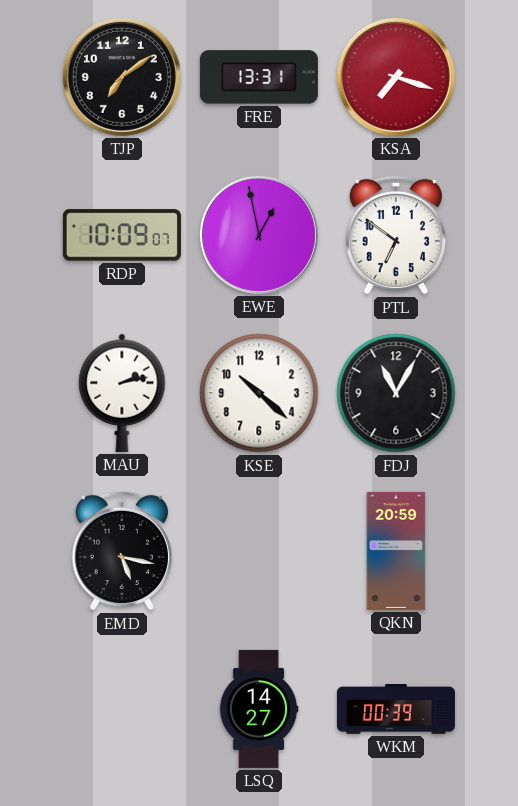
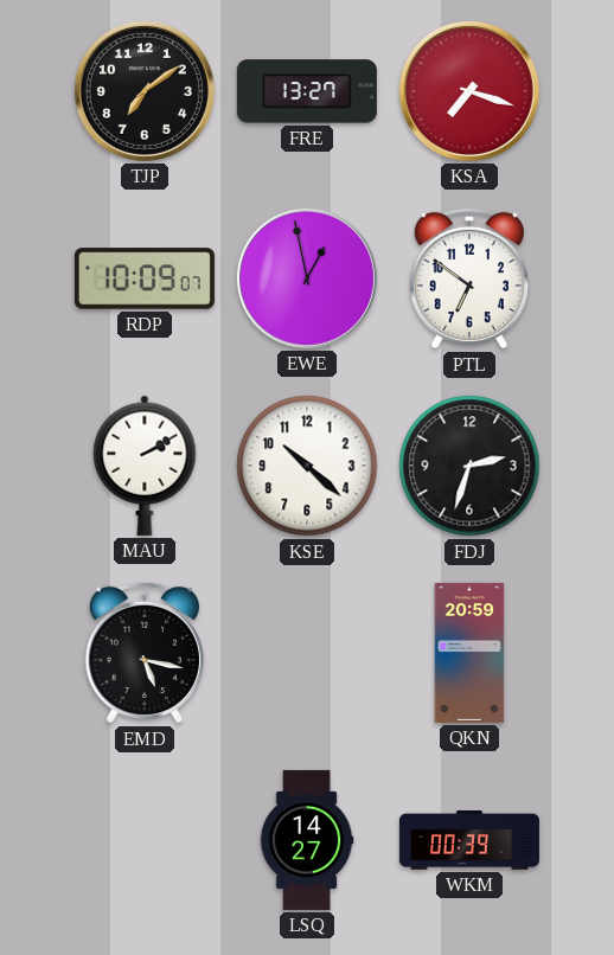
FRE: 13:31 -> 13:27
MAU: 2:13 -> 2:10
FDJ: 11:05 -> 2:33
